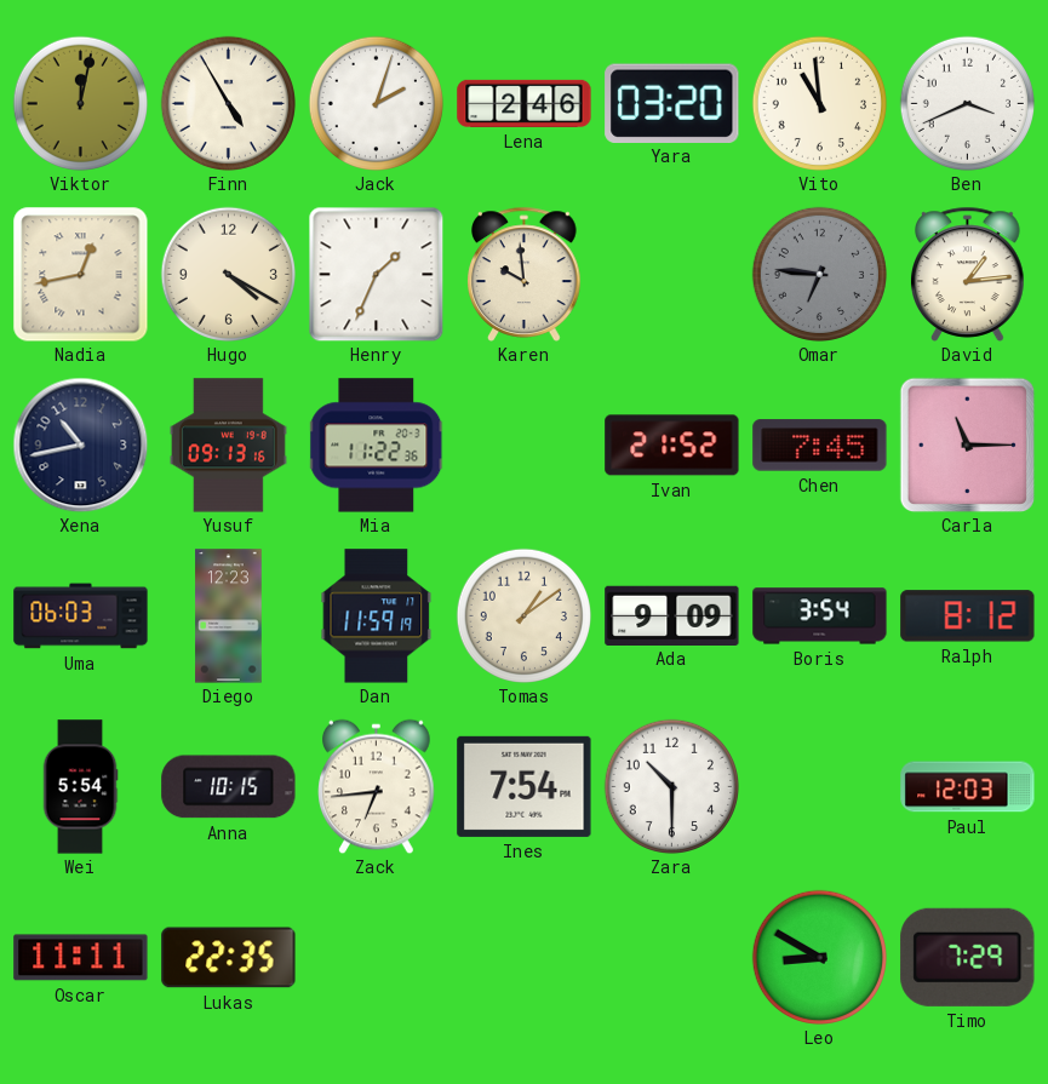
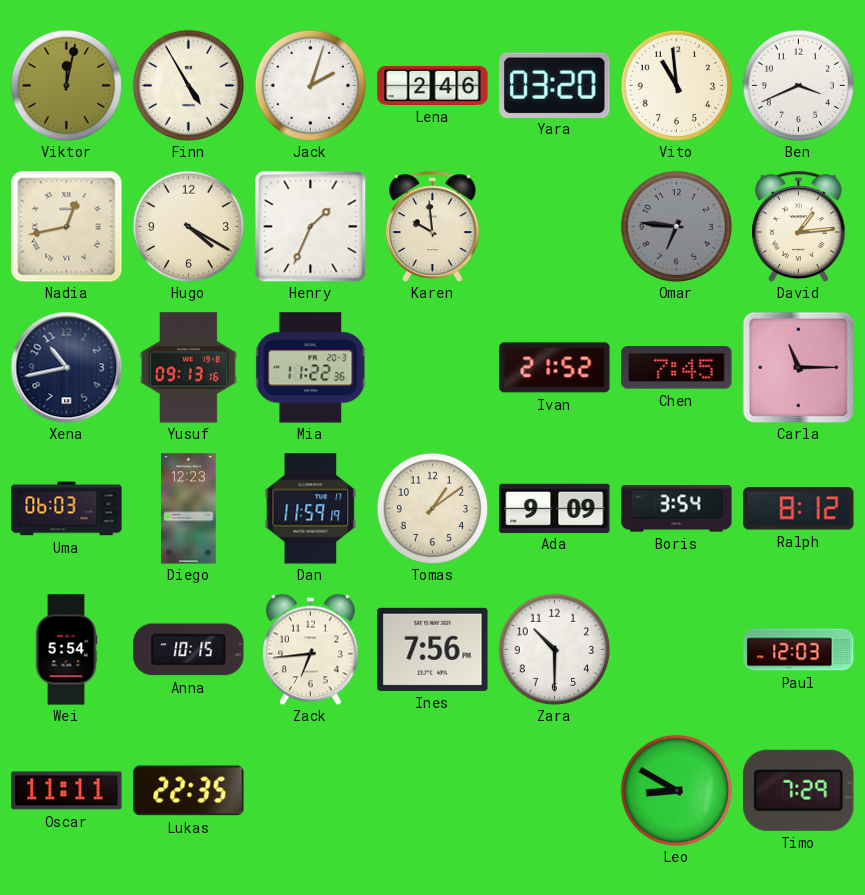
Ines: 7:54 -> 7:56
